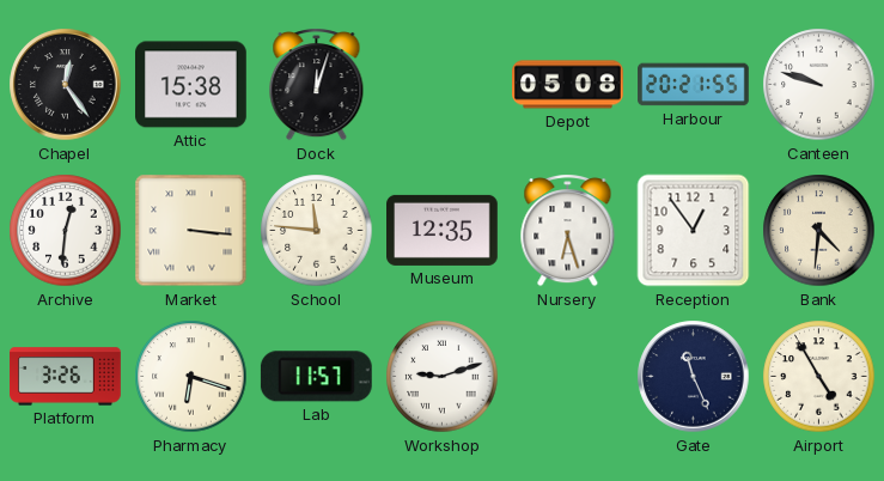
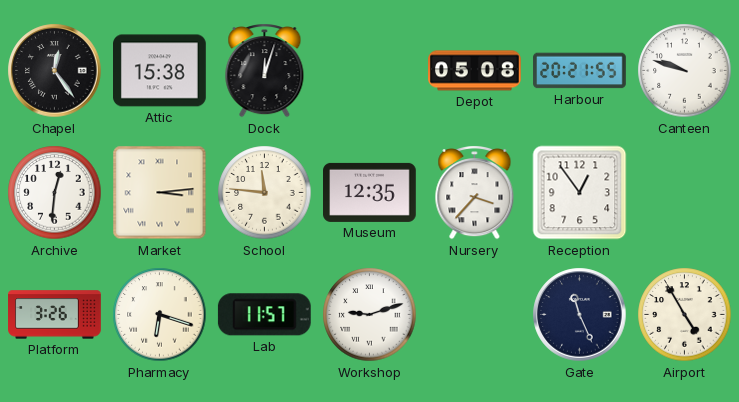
Market: 3:16 -> 3:14
Nursery: 6:27 -> 3:37
Bank: 4:31 -> none
